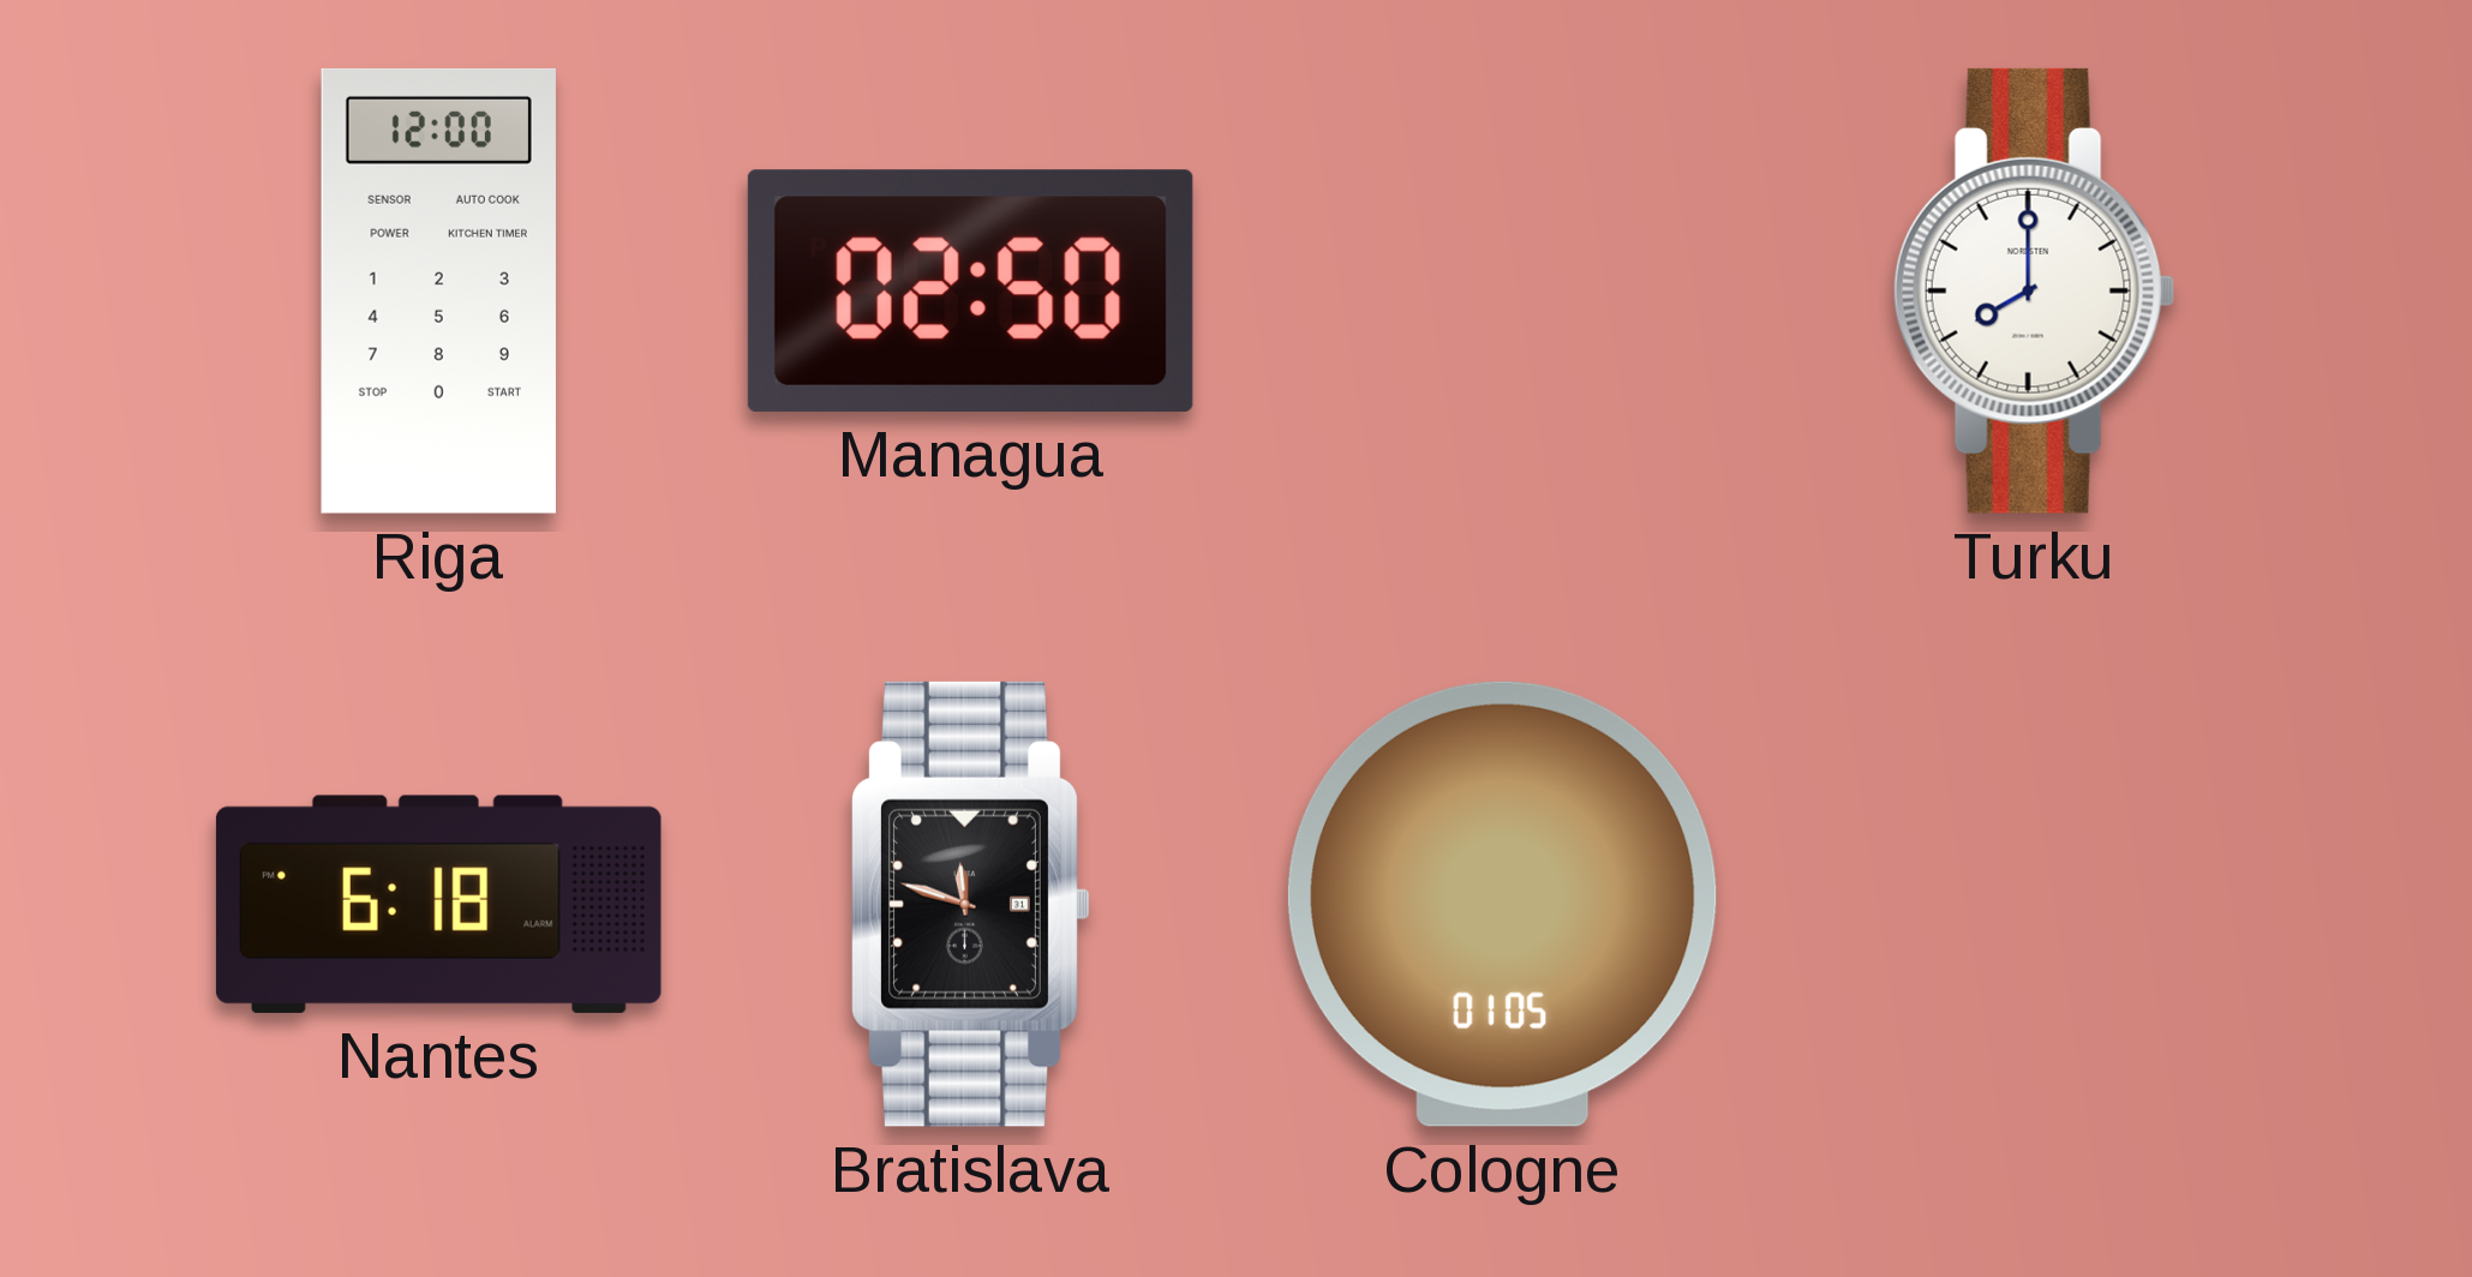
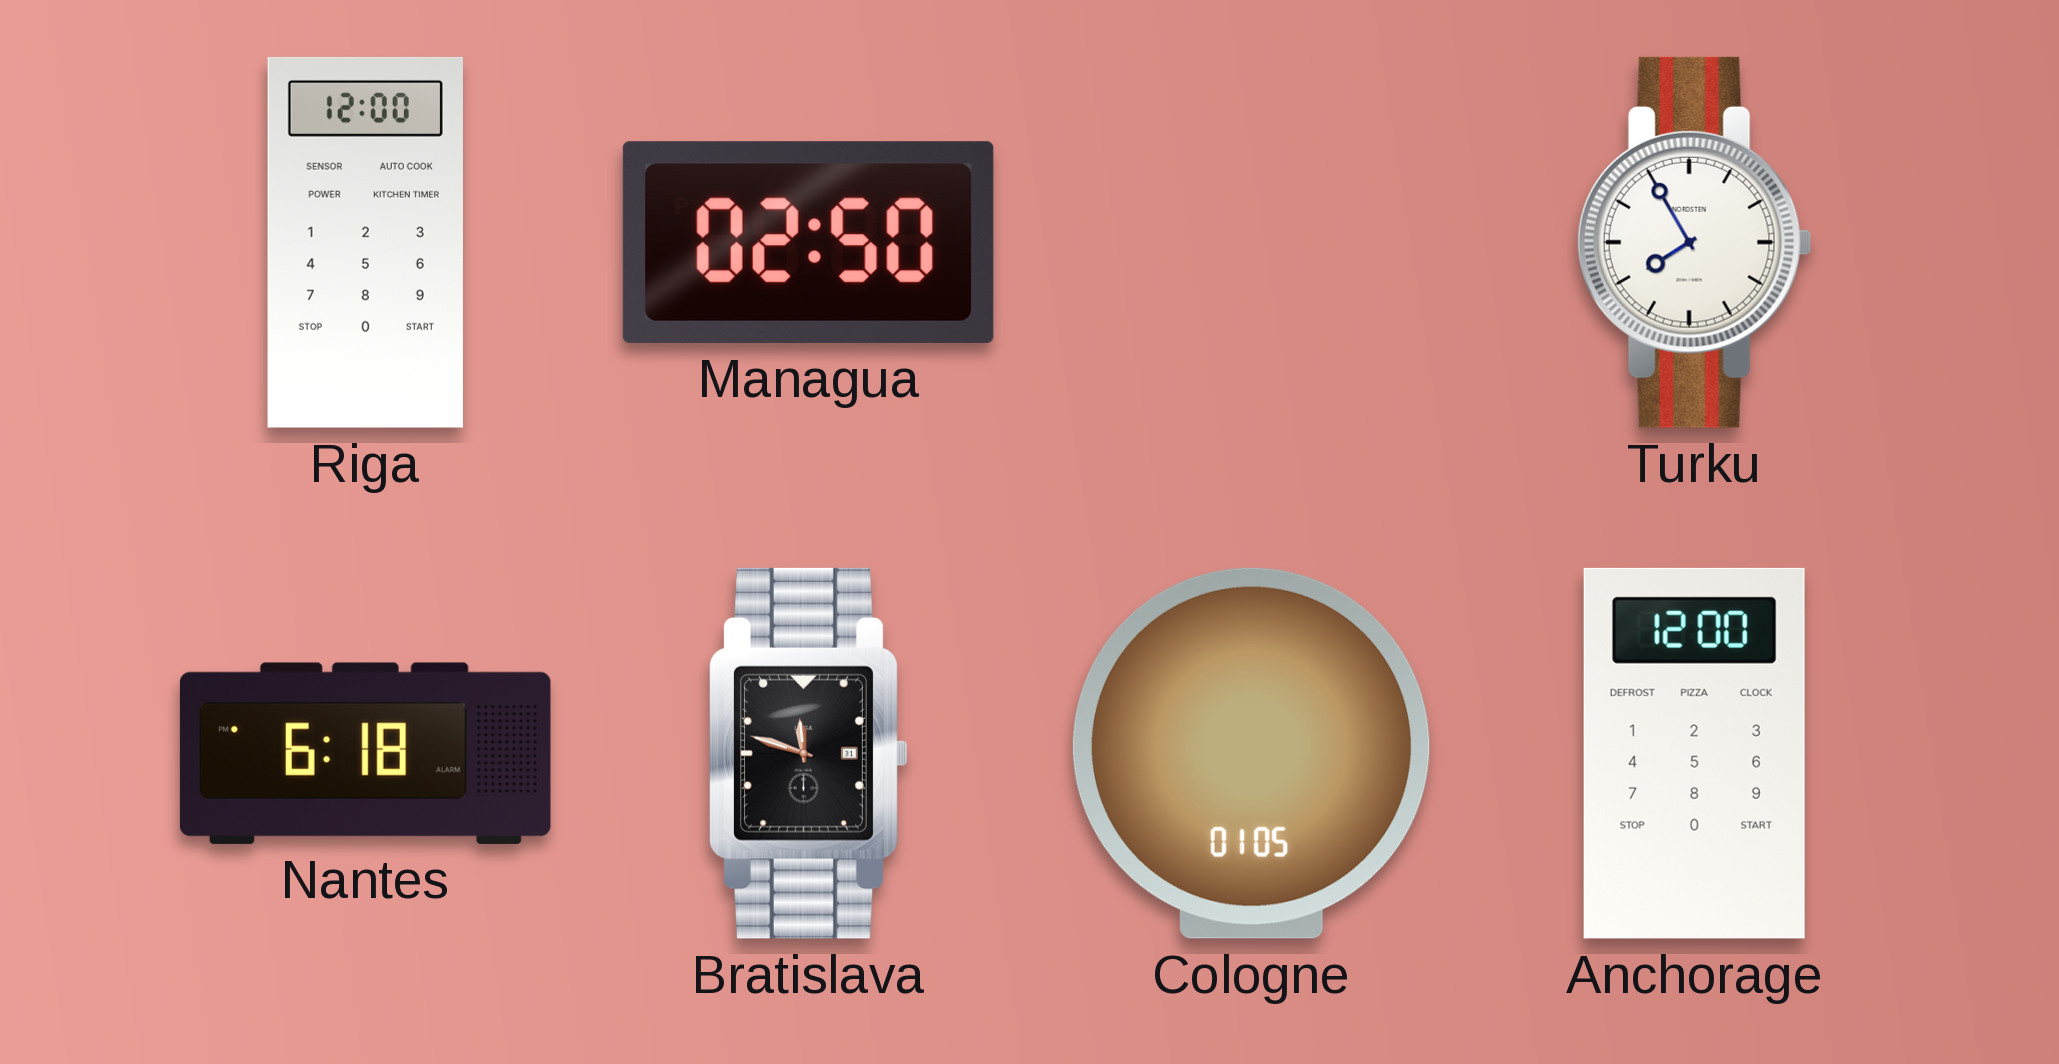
Turku: 8:00 -> 7:55
Anchorage: none -> 12:00
